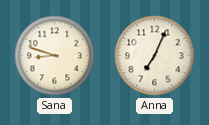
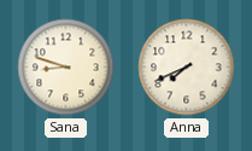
Anna: 7:04 -> 7:41
